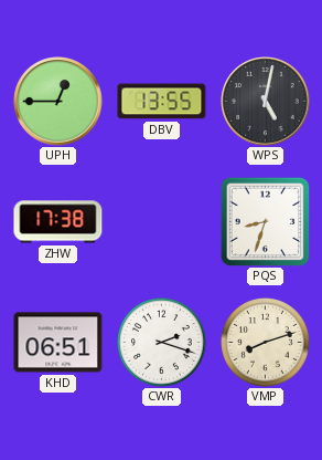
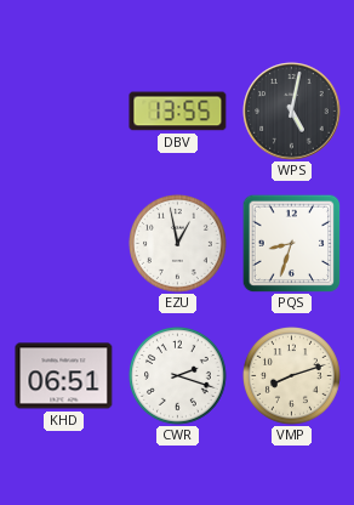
UPH: 12:45 -> none
ZHW: 17:38 -> none
EZU: none -> 12:58
